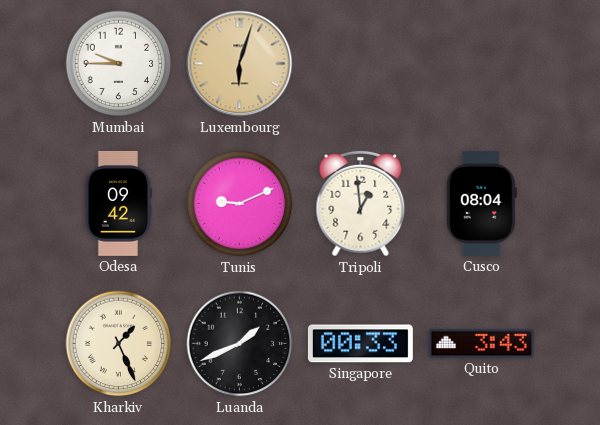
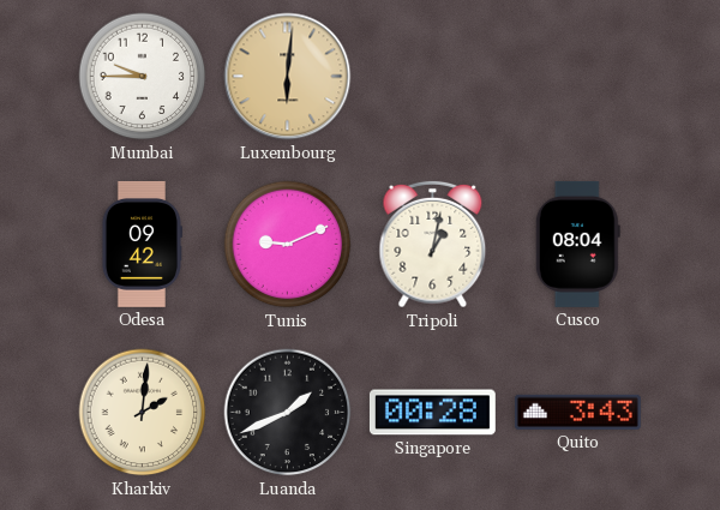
Luxembourg: 6:03 -> 6:01
Tripoli: 12:59 -> 1:02
Kharkiv: 1:26 -> 2:01
Singapore: 00:33 -> 00:28
